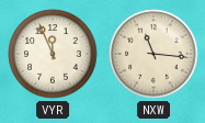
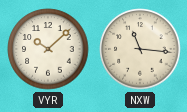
VYR: 11:56 -> 10:08
